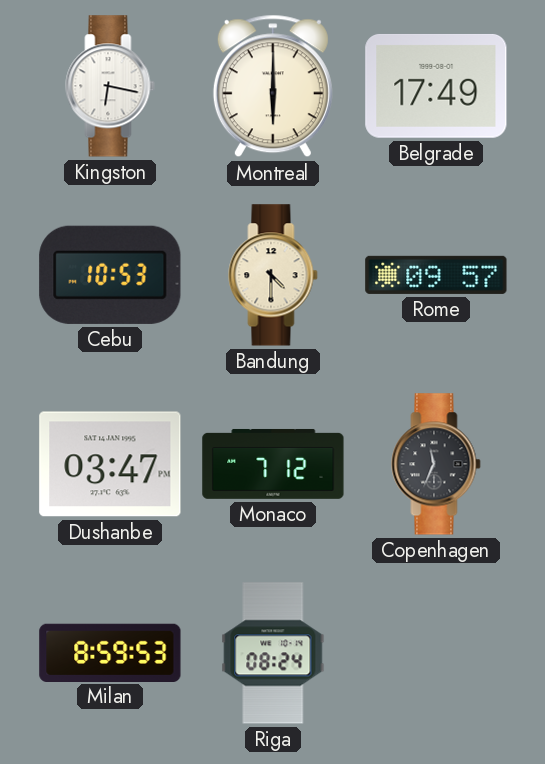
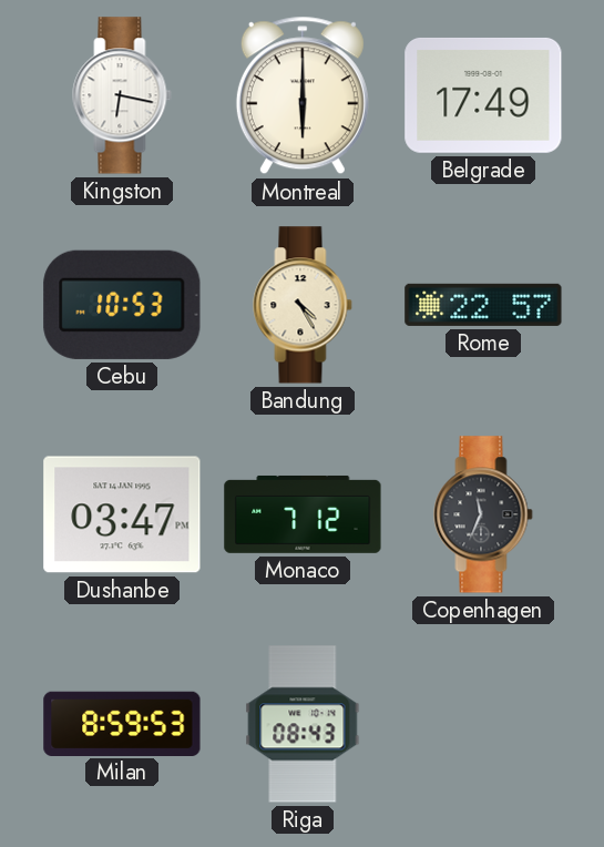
Bandung: 4:30 -> 4:25
Rome: 09:57 -> 22:57
Riga: 08:24 -> 08:43
